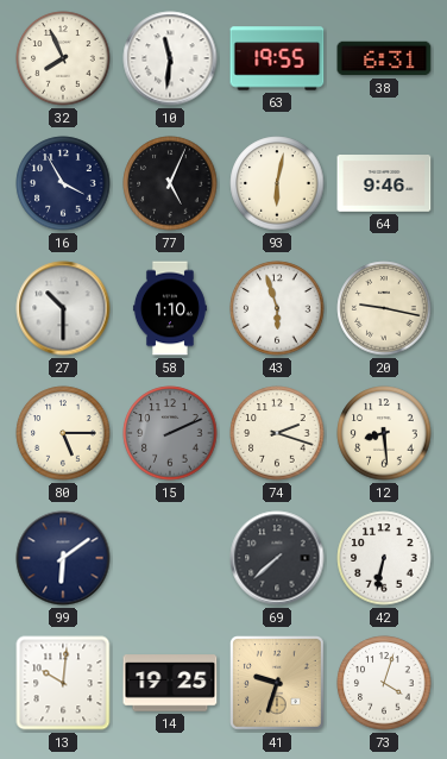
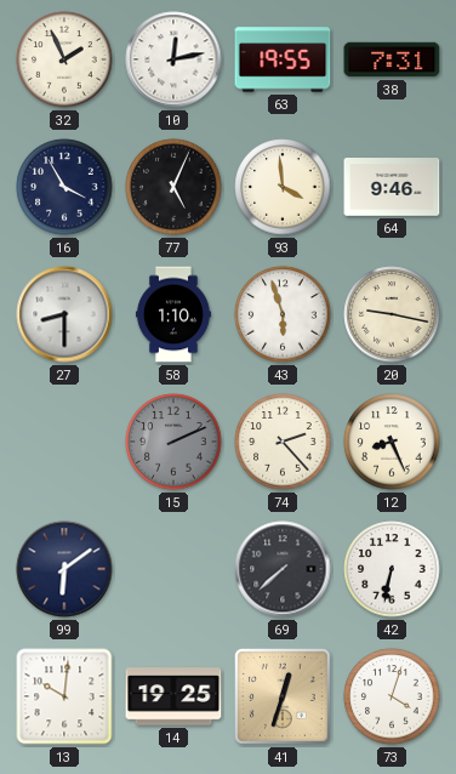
32: 7:56 -> 1:56
10: 11:31 -> 12:13
38: 6:31 -> 7:31
93: 6:02 -> 3:59
27: 10:30 -> 8:30
80: 5:15 -> none
74: 2:18 -> 2:23
12: 8:29 -> 8:26
41: 9:33 -> 12:33
